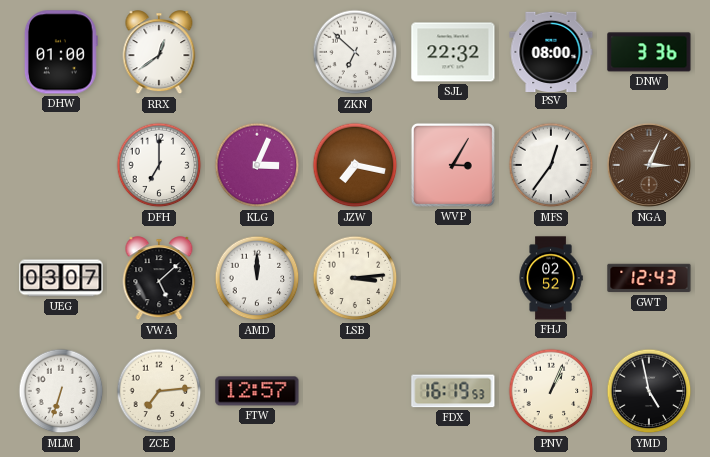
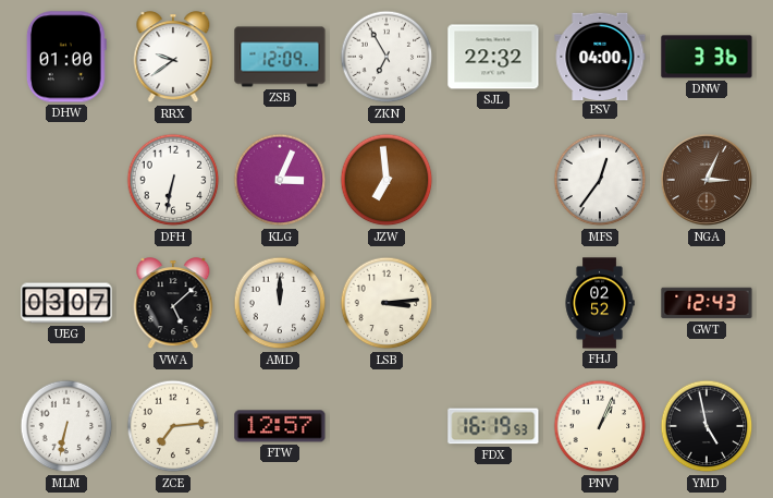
RRX: 12:39 -> 9:39
ZSB: none -> 12:09
ZKN: 6:52 -> 6:55
PSV: 08:00 -> 04:00
DFH: 7:00 -> 6:32
JZW: 7:17 -> 6:59
WVP: 3:05 -> none
MLM: 6:33 -> 6:32
